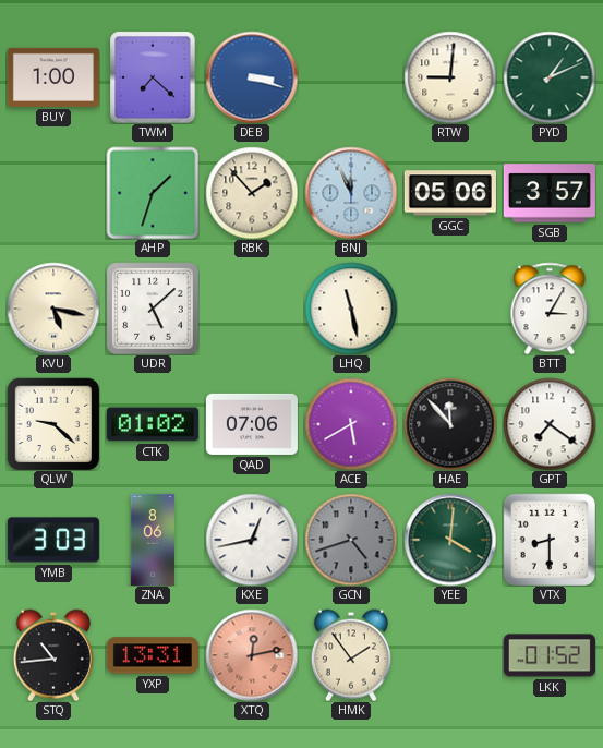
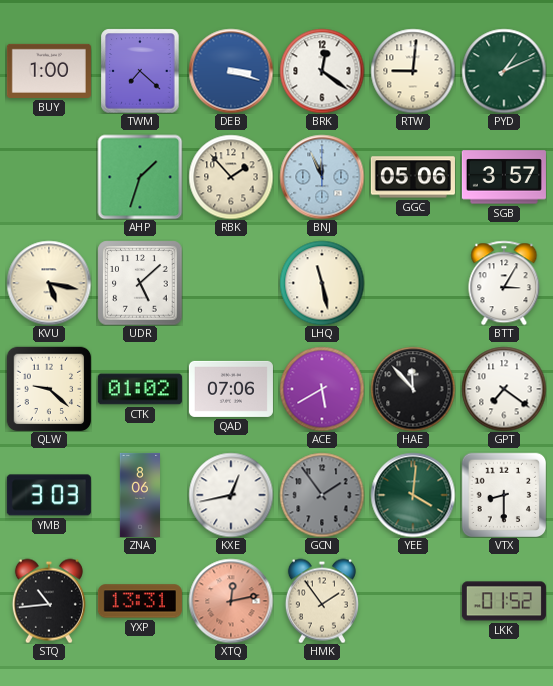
BRK: none -> 12:21
GCN: 4:42 -> 1:54
